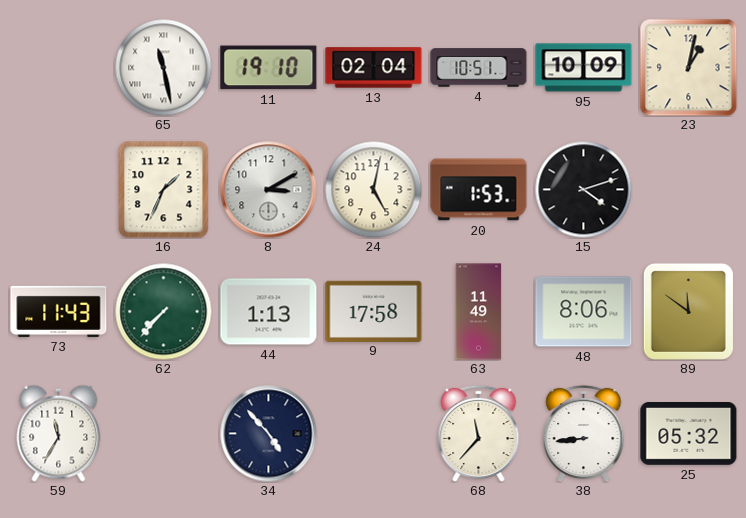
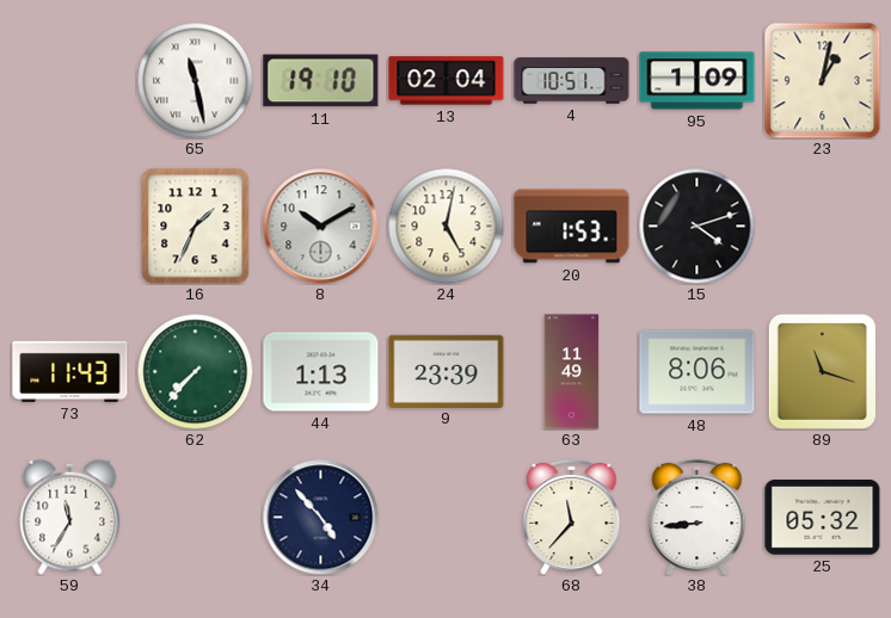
95: 10:09 -> 1:09
8: 3:10 -> 10:10
9: 17:58 -> 23:39
89: 11:51 -> 11:18
